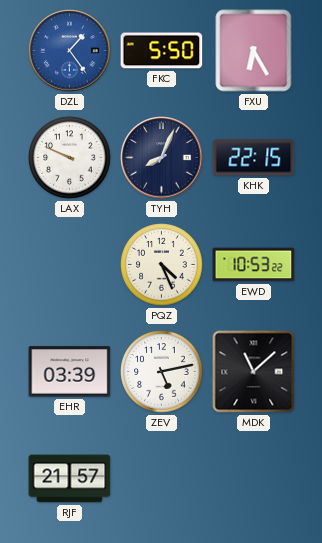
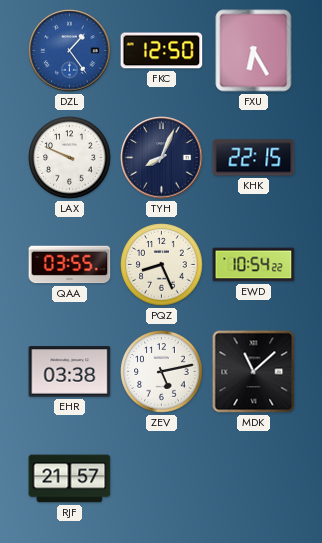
FKC: 5:50 -> 12:50
QAA: none -> 03:55
PQZ: 4:26 -> 8:26
EWD: 10:53 -> 10:54
EHR: 03:39 -> 03:38
